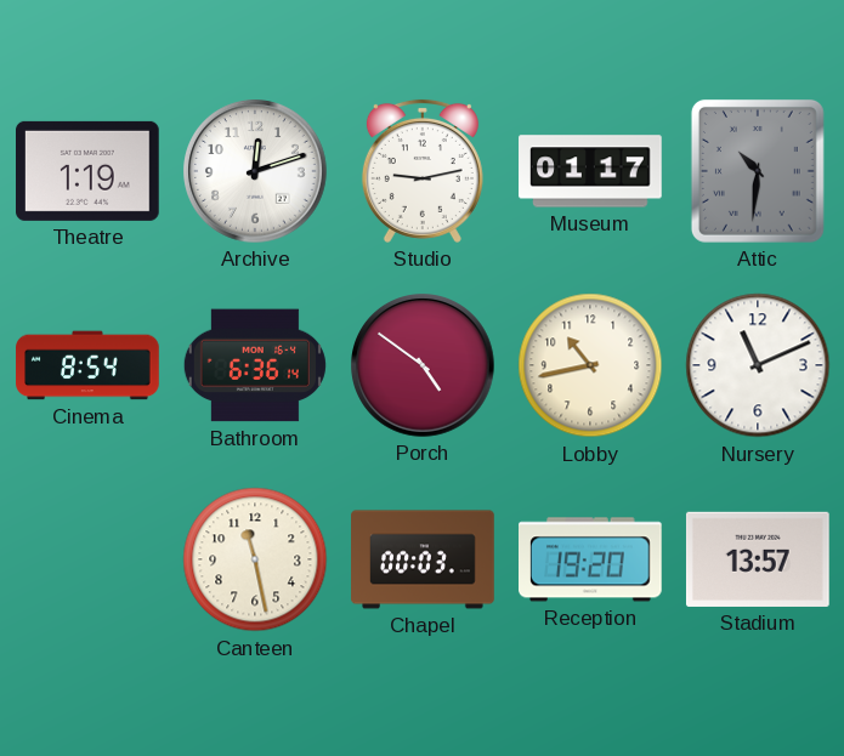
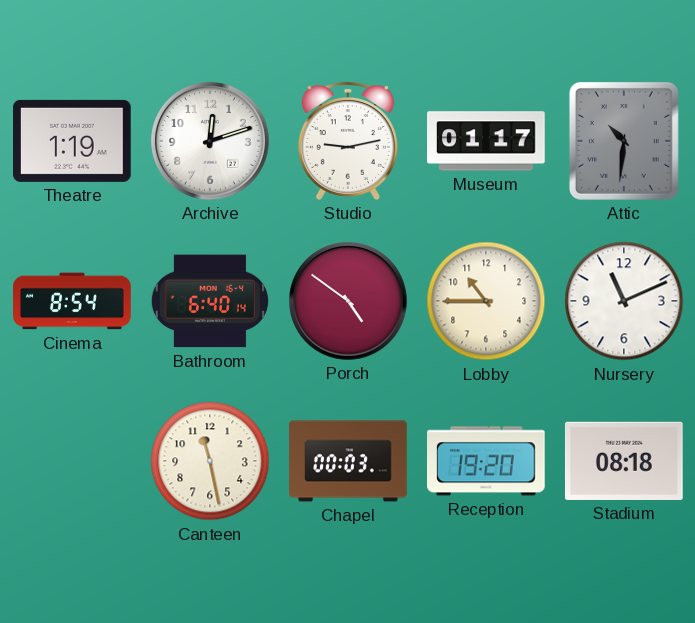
Bathroom: 6:36 -> 6:40
Lobby: 10:43 -> 10:45
Stadium: 13:57 -> 08:18
